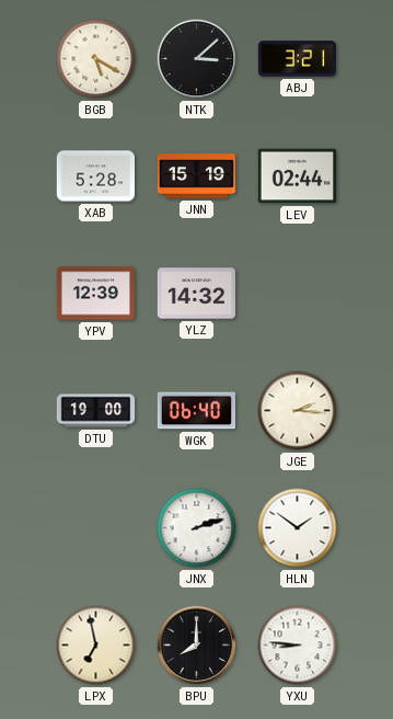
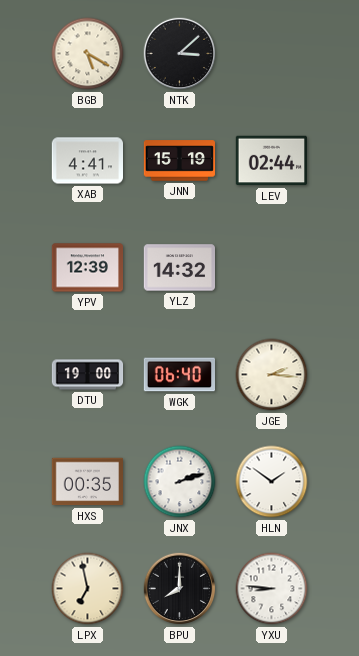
ABJ: 3:21 -> none
XAB: 5:28 -> 4:41
HXS: none -> 00:35
